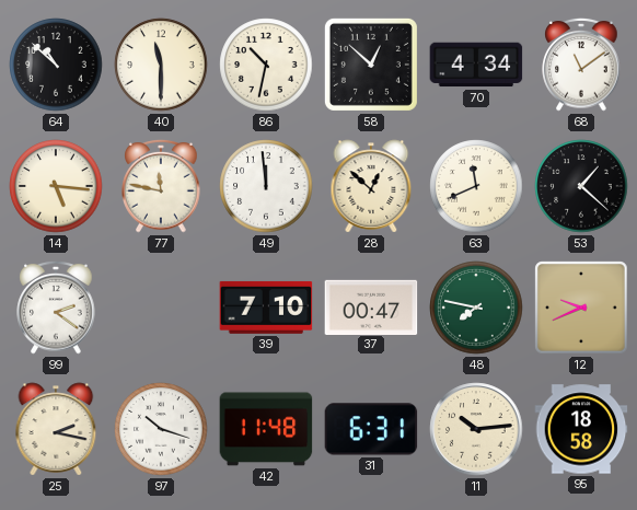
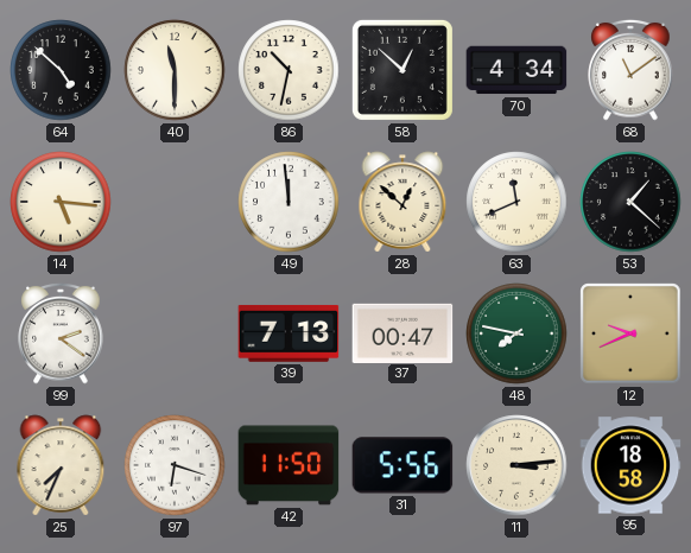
64: 10:52 -> 4:52
77: 11:47 -> none
39: 7:10 -> 7:13
25: 2:17 -> 7:34
97: 10:18 -> 6:18
42: 11:48 -> 11:50
31: 6:31 -> 5:56
11: 10:14 -> 3:14
